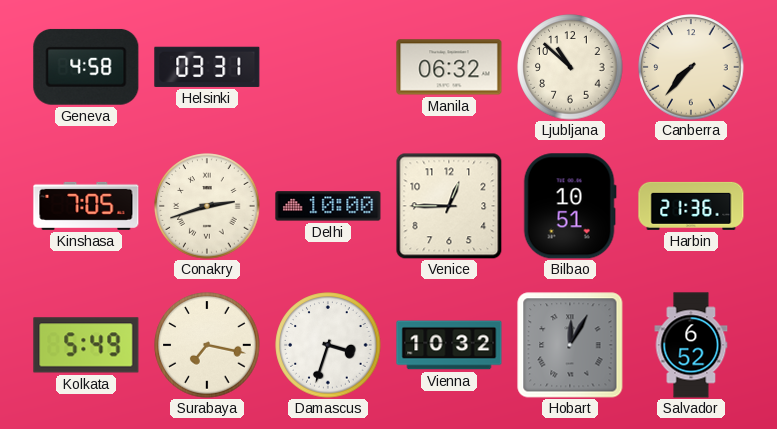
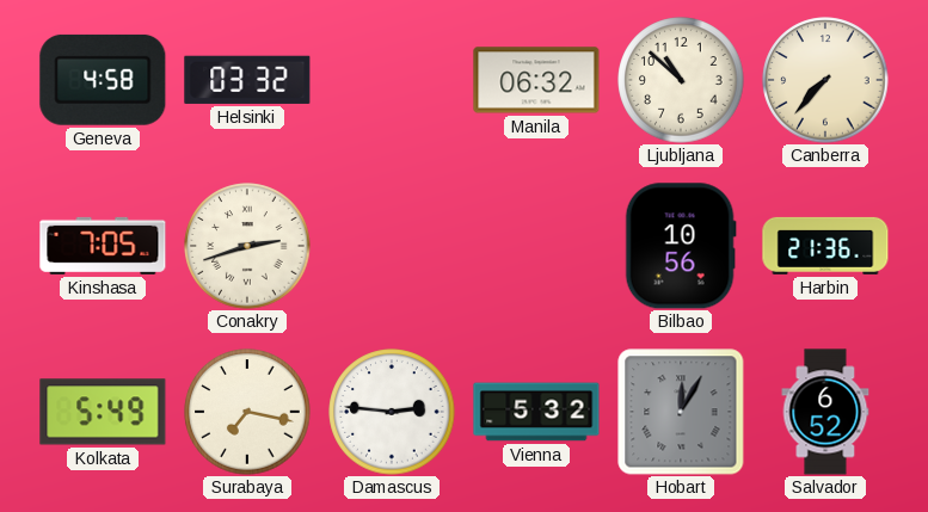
Helsinki: 03:31 -> 03:32
Delhi: 10:00 -> none
Venice: 12:45 -> none
Bilbao: 10:51 -> 10:56
Damascus: 3:33 -> 2:46
Vienna: 10:32 -> 5:32
